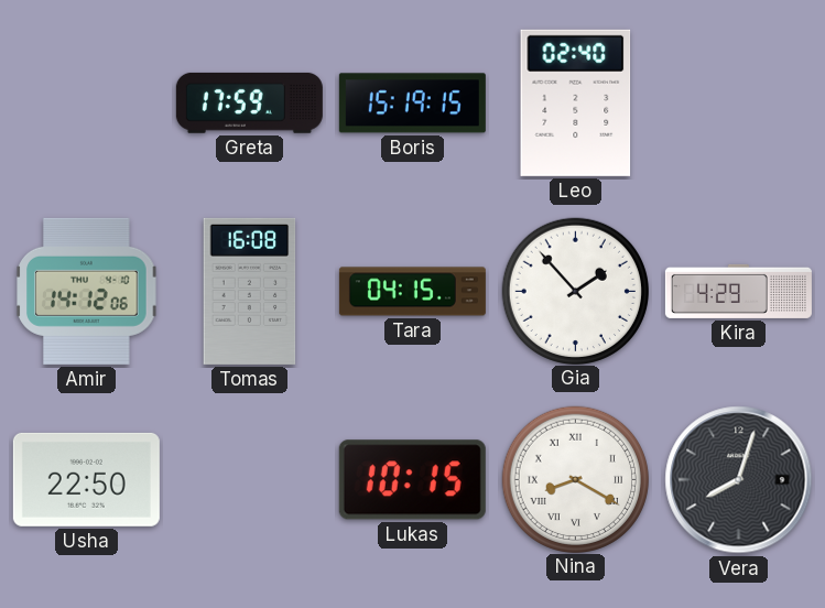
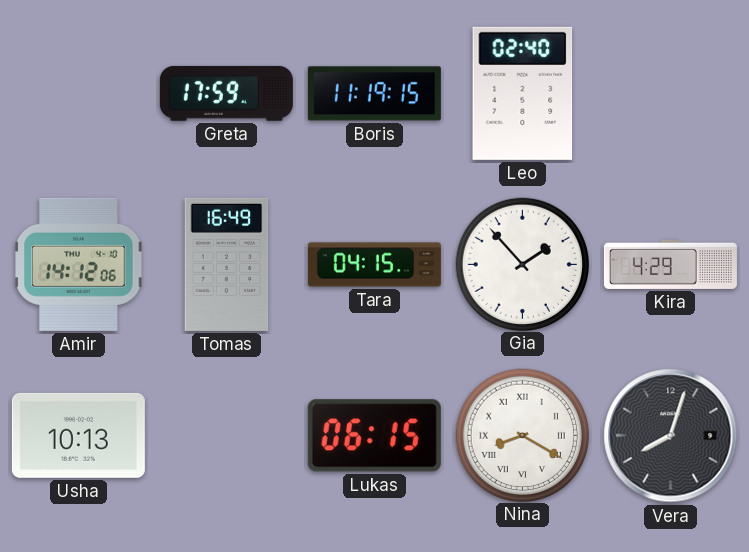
Boris: 15:19 -> 11:19
Tomas: 16:08 -> 16:49
Usha: 22:50 -> 10:13
Lukas: 10:15 -> 06:15
